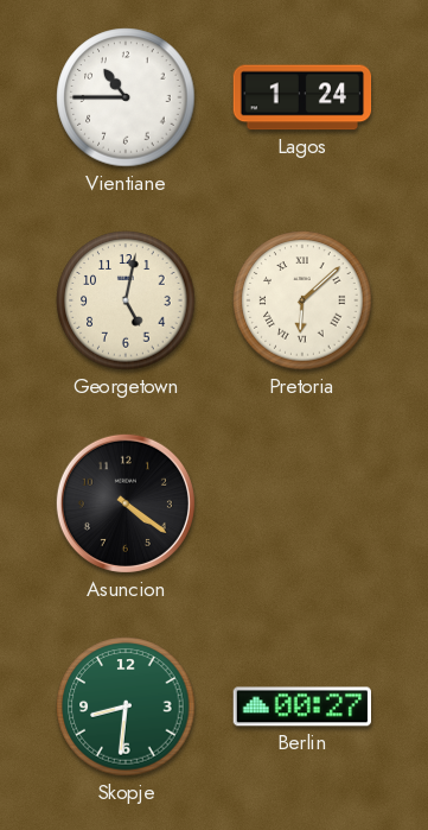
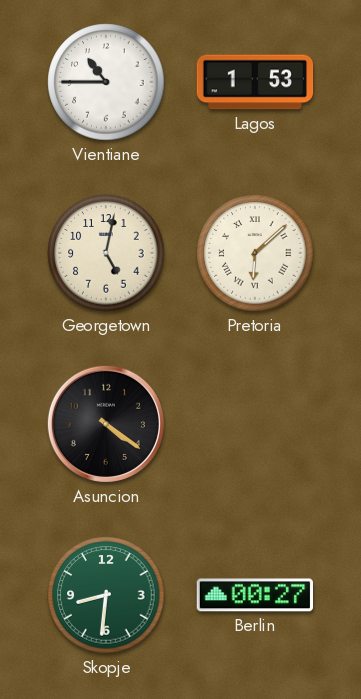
Lagos: 1:24 -> 1:53
